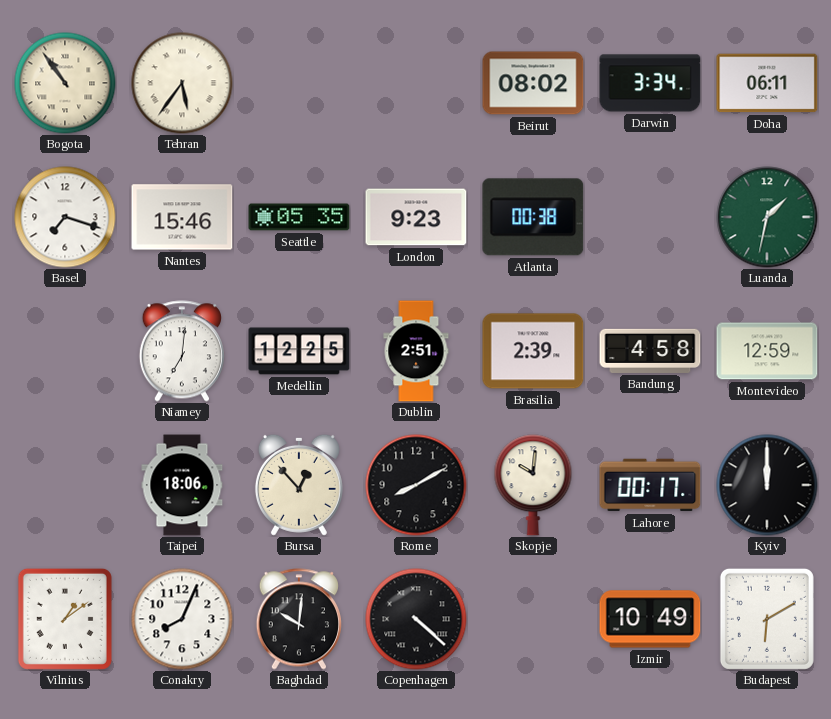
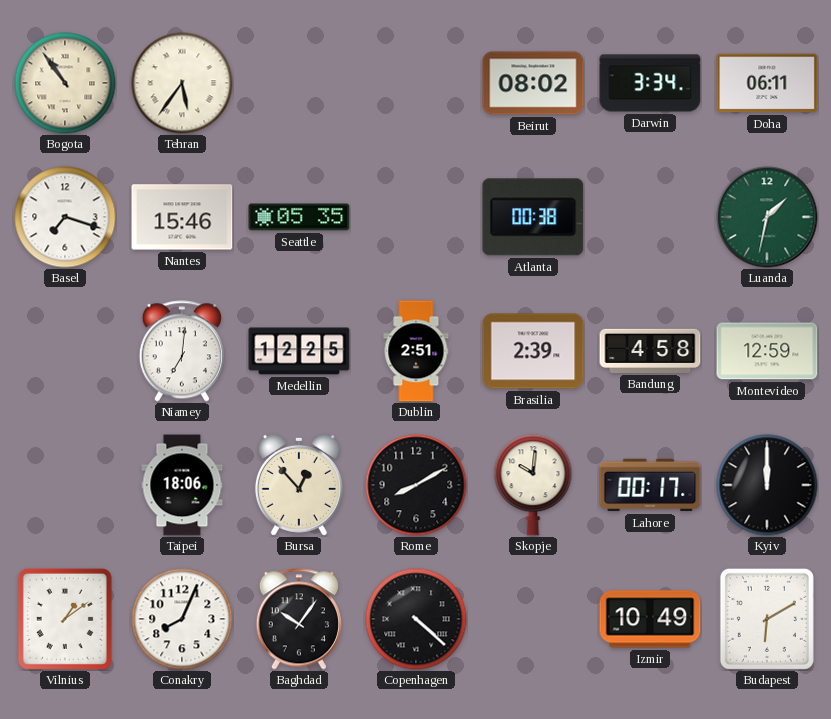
London: 9:23 -> none
Baghdad: 10:01 -> 10:06
